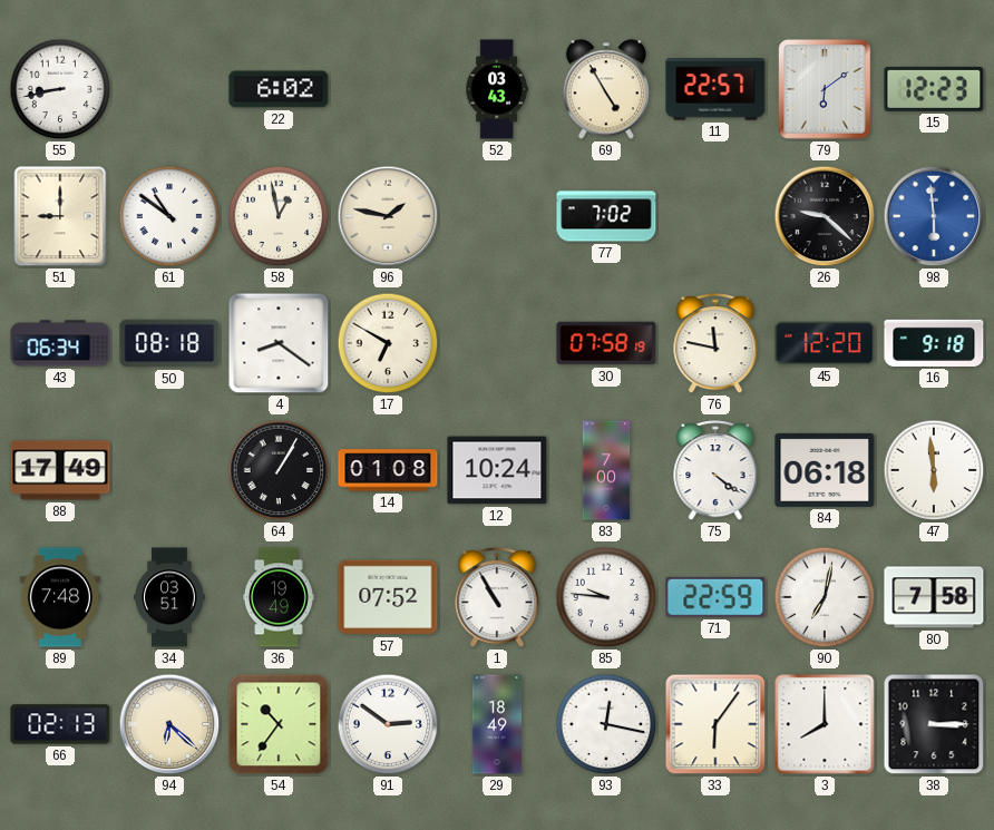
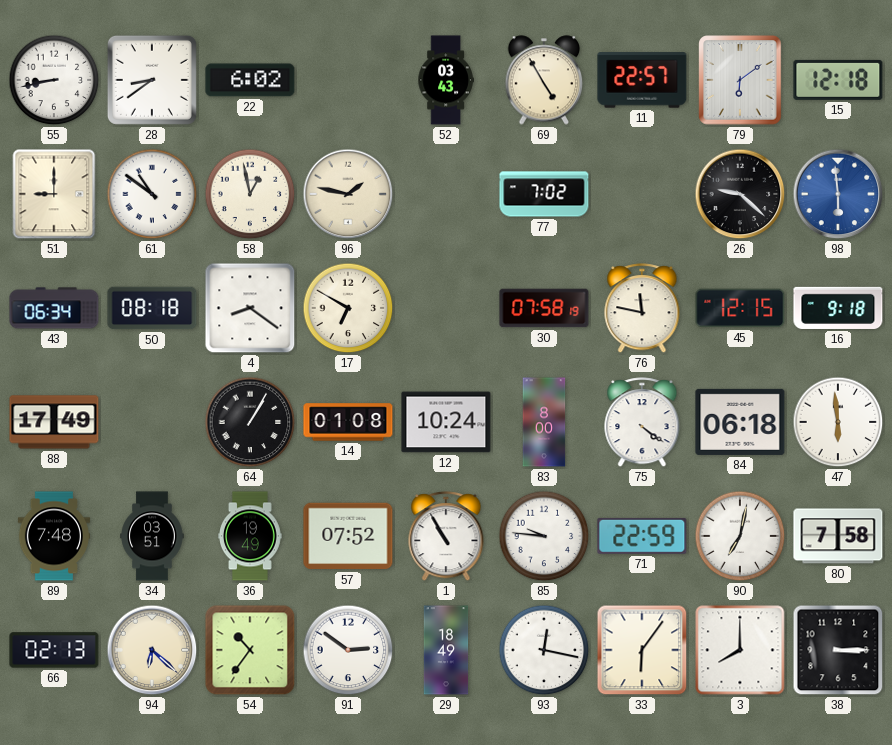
28: none -> 8:39
15: 12:23 -> 12:18
45: 12:20 -> 12:15
83: 7:00 -> 8:00
